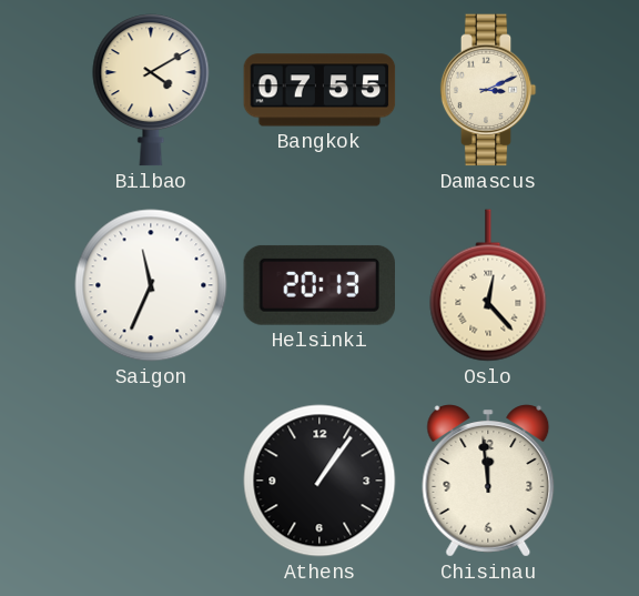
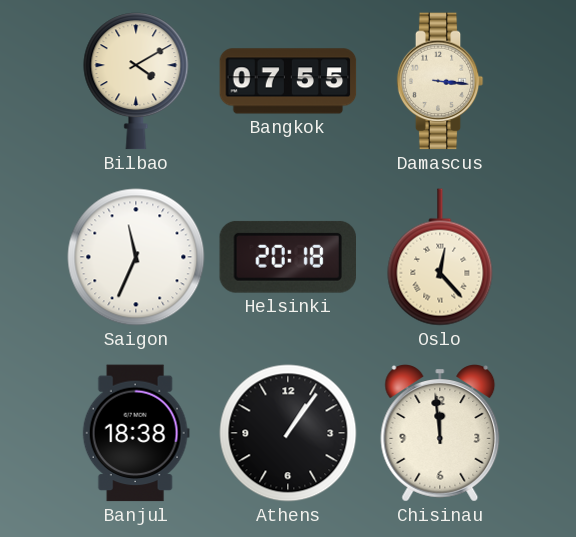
Damascus: 3:11 -> 3:16
Helsinki: 20:13 -> 20:18
Banjul: none -> 18:38
